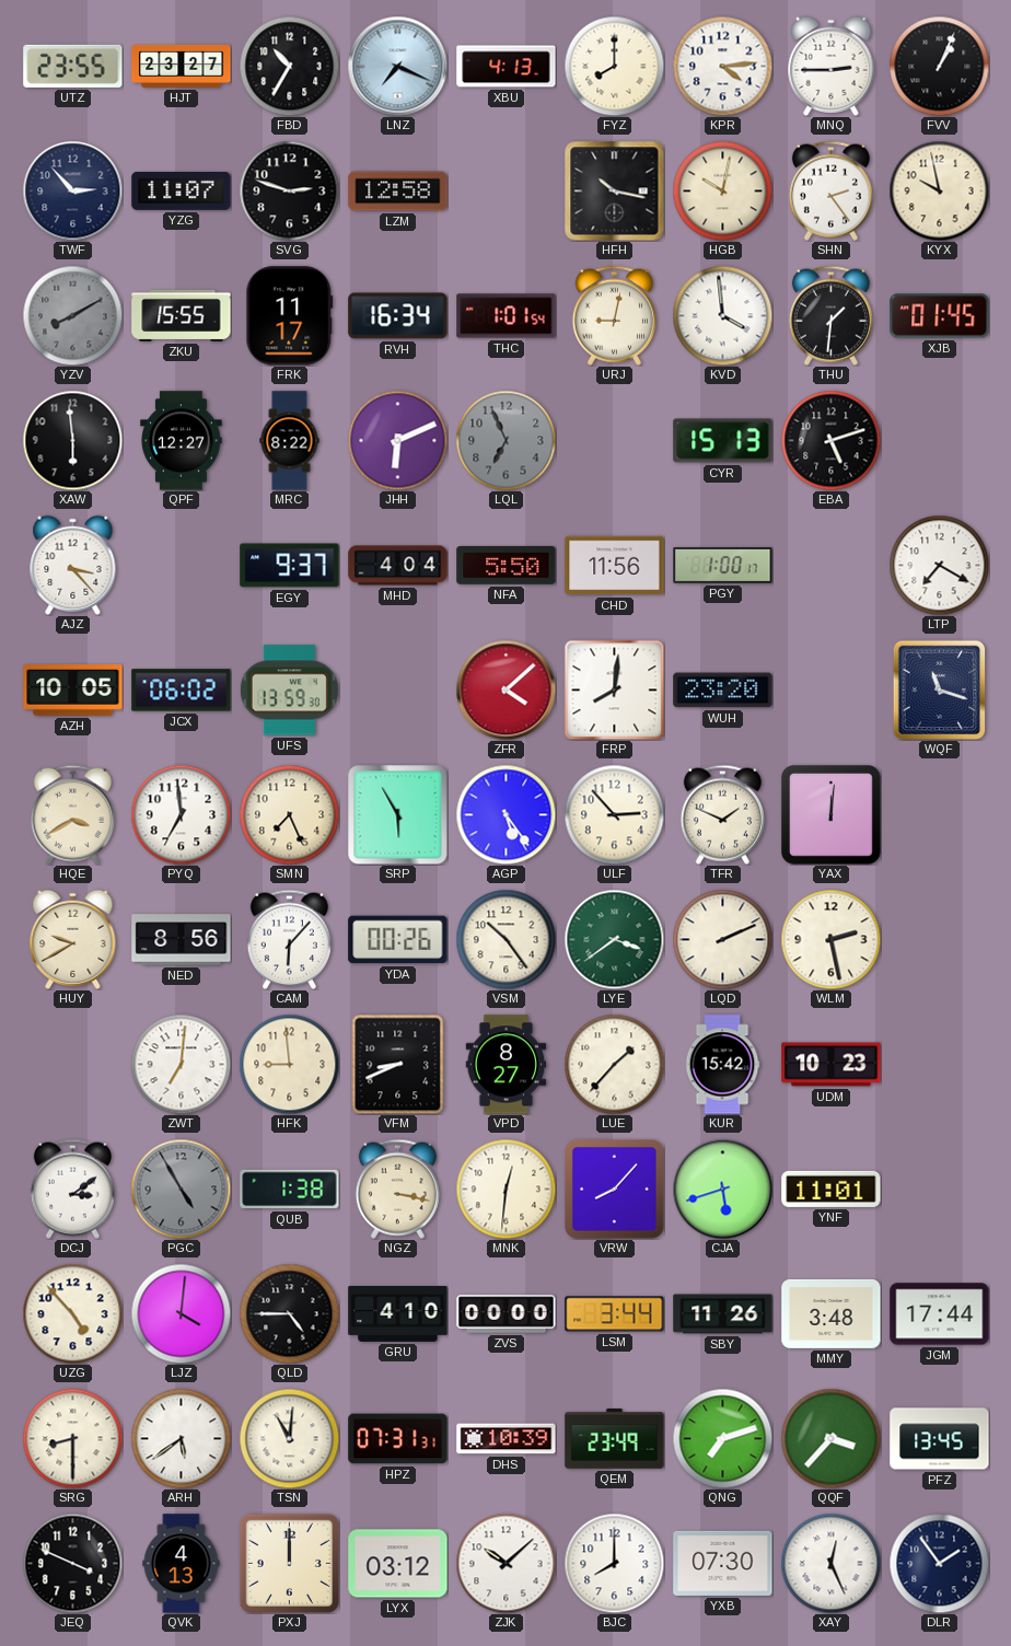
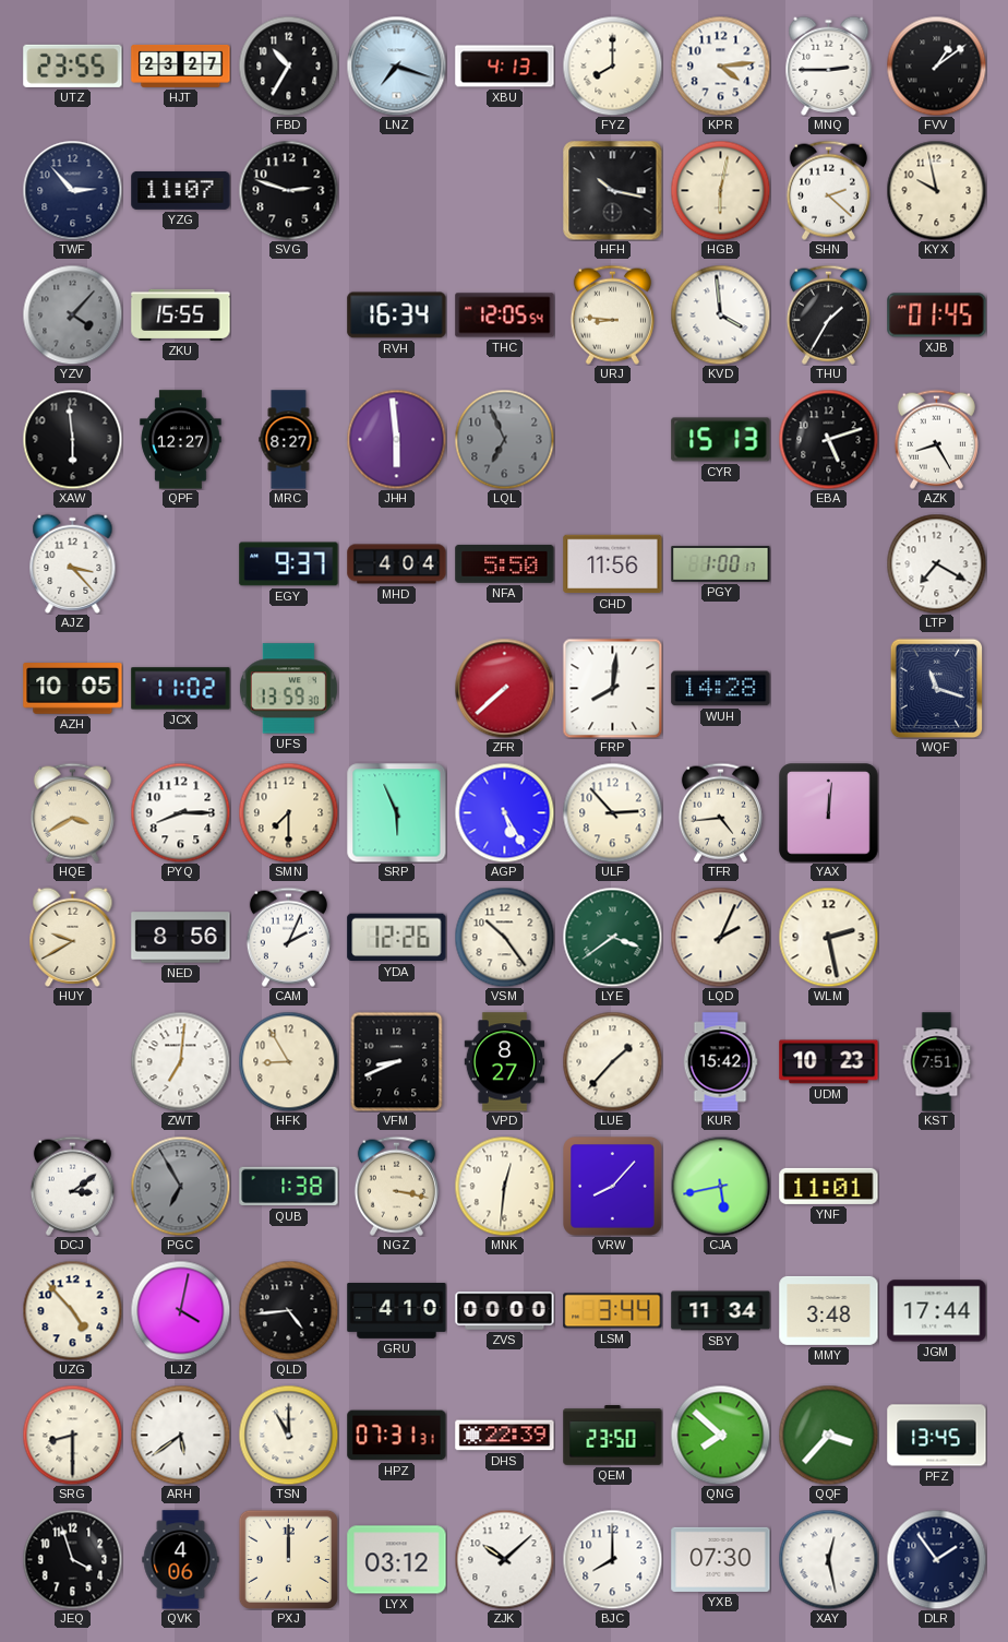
LNZ: 7:19 -> 7:18
FVV: 1:04 -> 1:09
LZM: 12:58 -> none
HGB: 10:02 -> 6:02
SHN: 2:24 -> 2:22
YZV: 8:10 -> 4:07
FRK: 11:17 -> none
THC: 1:01 -> 12:05
URJ: 9:02 -> 8:46
THU: 1:31 -> 1:35
MRC: 8:22 -> 8:27
JHH: 6:11 -> 5:59
AZK: none -> 8:25
JCX: 06:02 -> 11:02
ZFR: 4:08 -> 7:38
WUH: 23:20 -> 14:28
PYQ: 6:59 -> 8:15
SMN: 7:26 -> 7:30
SRP: 5:55 -> 5:56
AGP: 5:24 -> 5:25
TFR: 1:49 -> 4:44
CAM: 6:07 -> 2:04
YDA: 00:26 -> 12:26
LQD: 2:11 -> 2:04
HFK: 8:59 -> 8:55
KST: none -> 7:51
PGC: 4:55 -> 6:55
CJA: 5:42 -> 5:43
LJZ: 4:01 -> 4:02
QLD: 4:45 -> 4:44
SBY: 11:26 -> 11:34
TSN: 11:01 -> 11:00
DHS: 10:39 -> 22:39
QEM: 23:49 -> 23:50
QNG: 7:12 -> 7:52
JEQ: 3:49 -> 3:57
QVK: 4:13 -> 4:06
XAY: 12:26 -> 12:28
